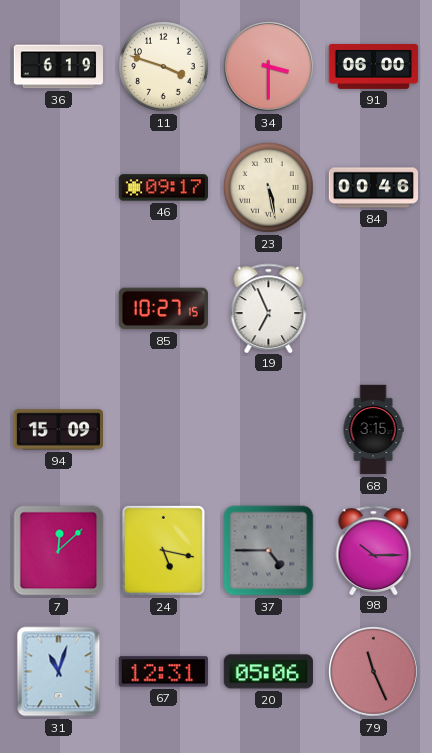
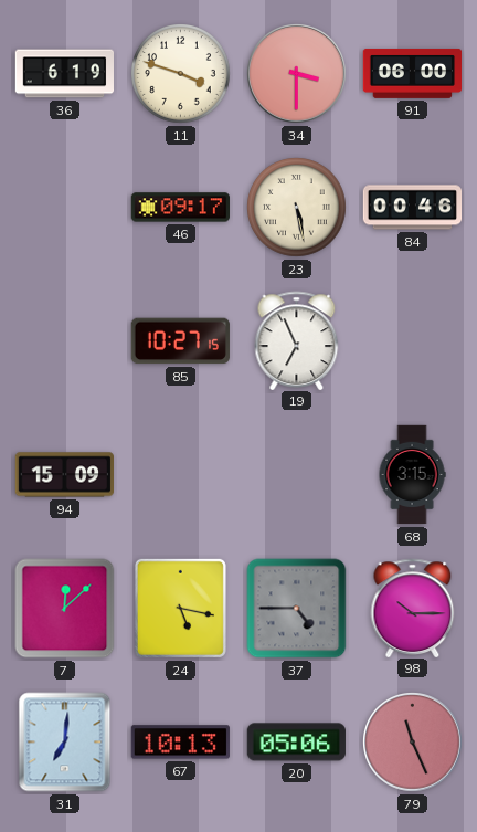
31: 11:03 -> 7:01
67: 12:31 -> 10:13
